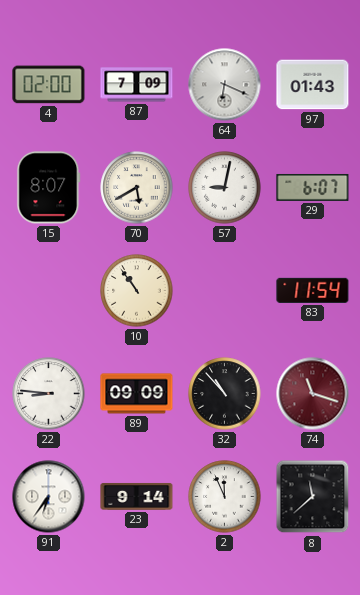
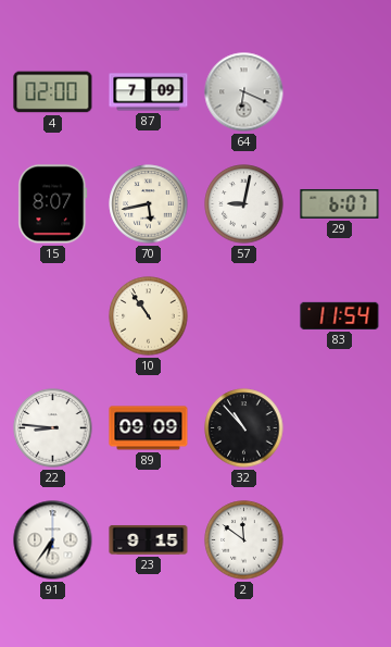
97: 01:43 -> none
70: 5:40 -> 5:43
74: 11:18 -> none
23: 9:14 -> 9:15
2: 11:56 -> 11:51
8: 11:38 -> none
